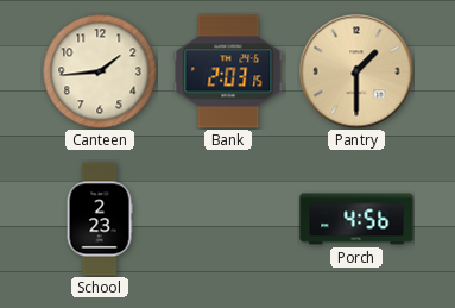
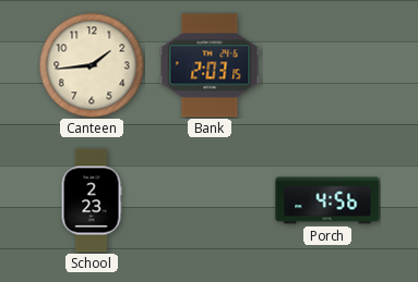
Pantry: 1:30 -> none
